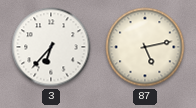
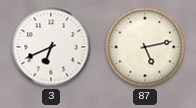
3: 6:37 -> 6:41
